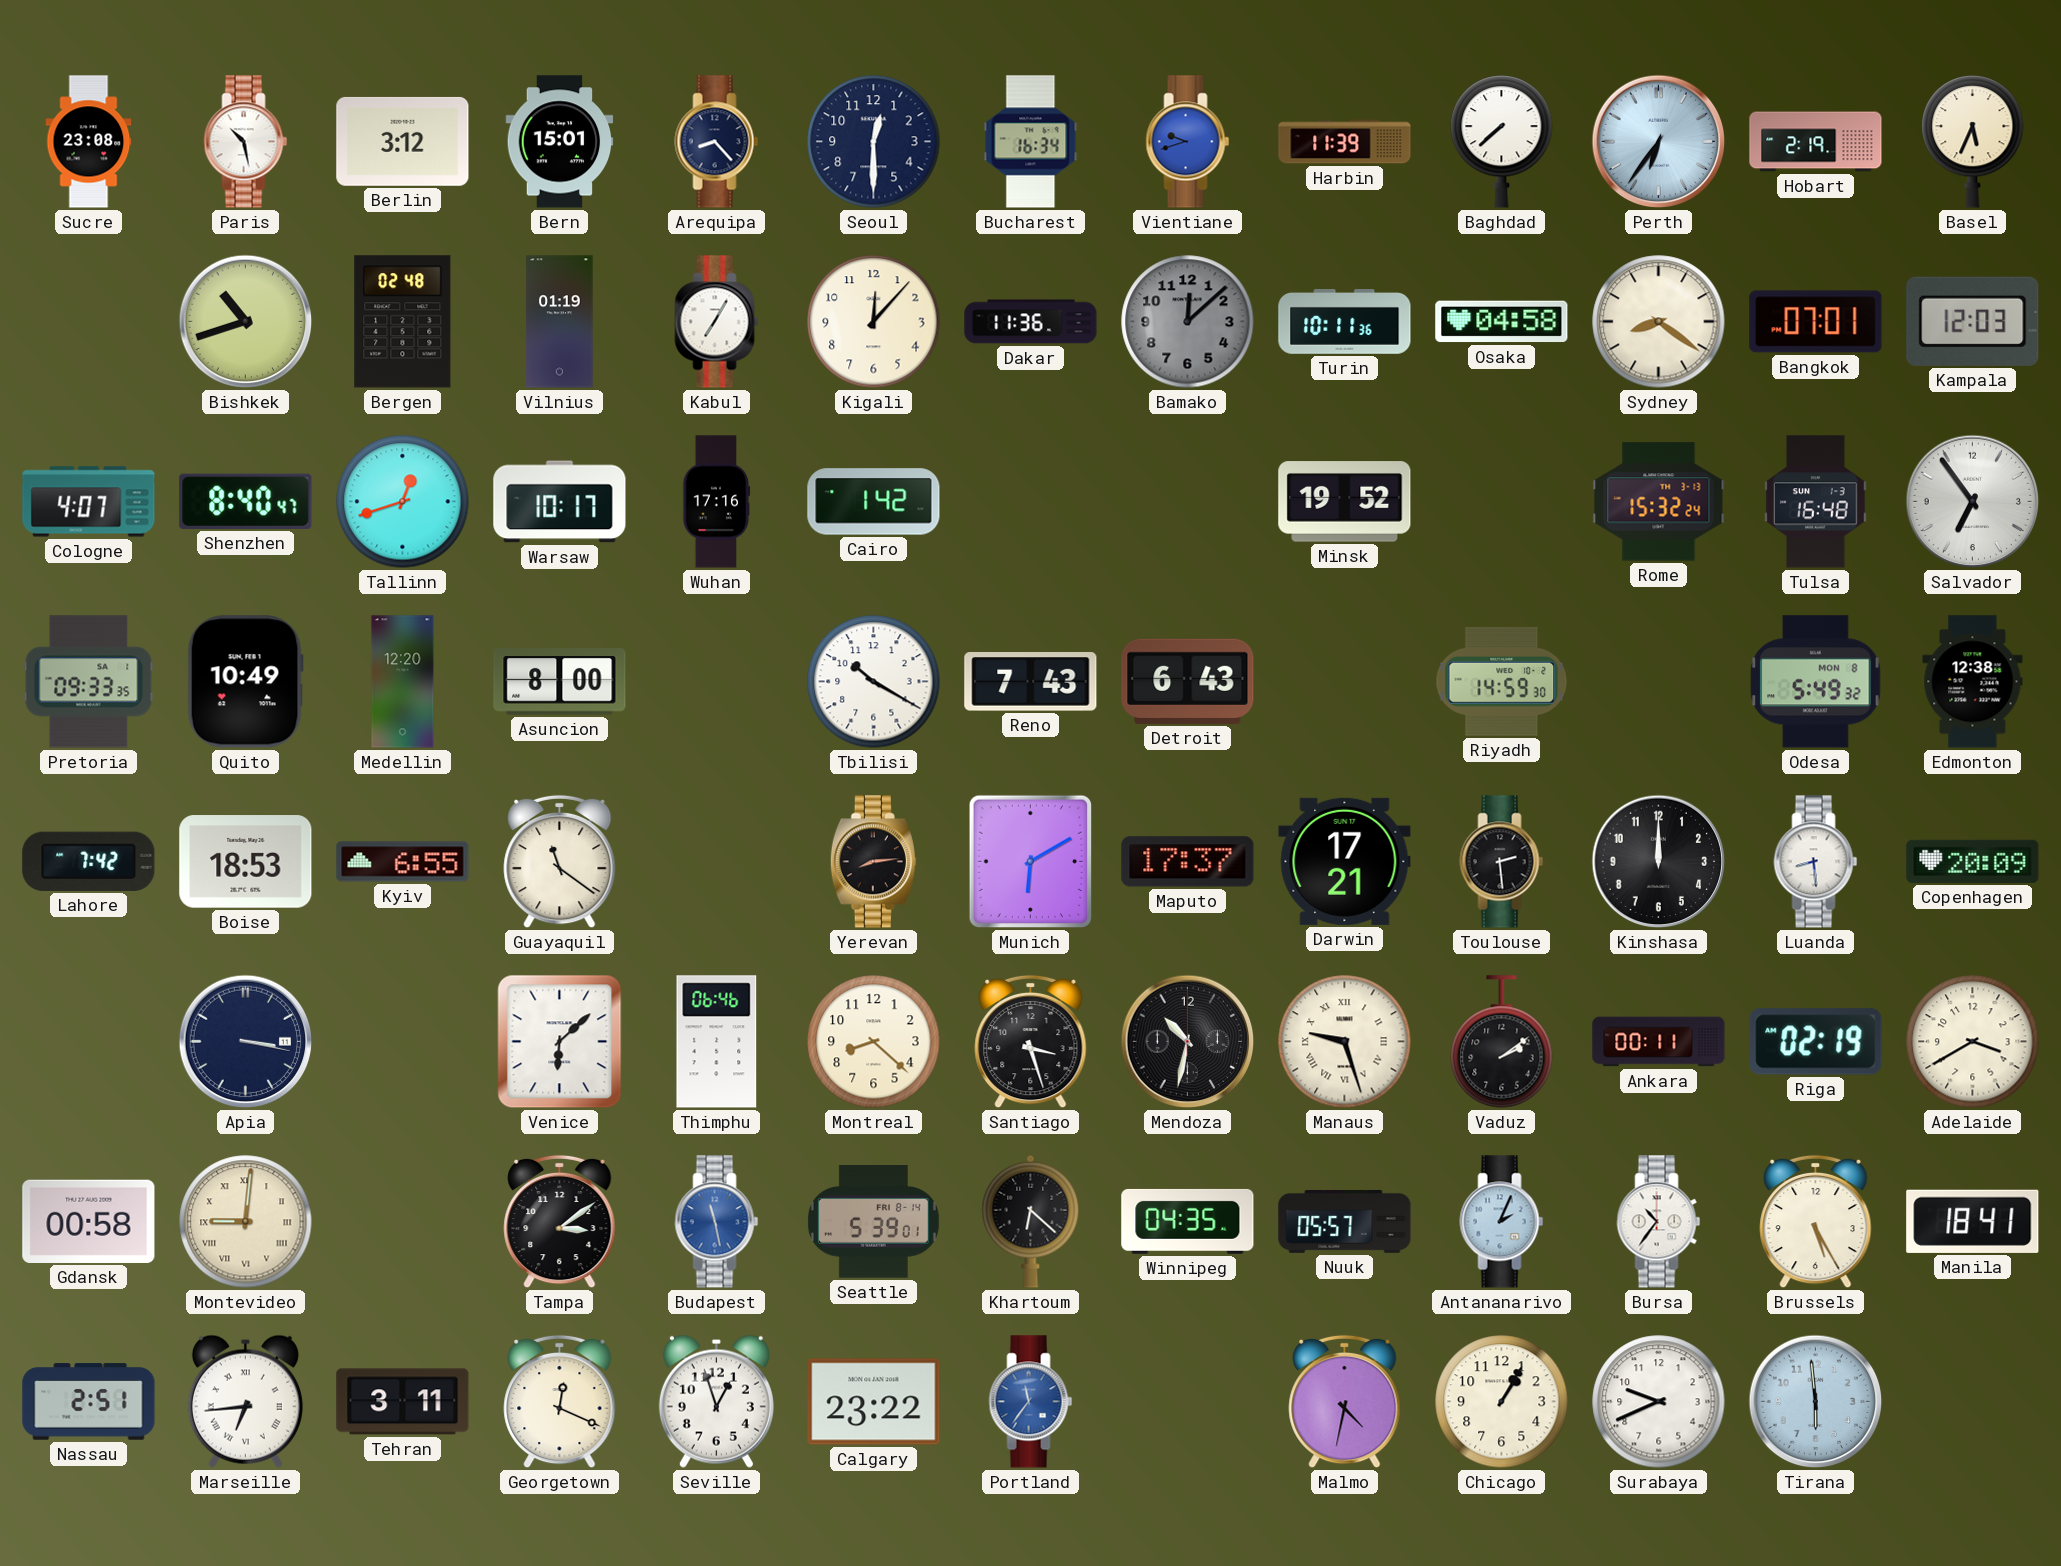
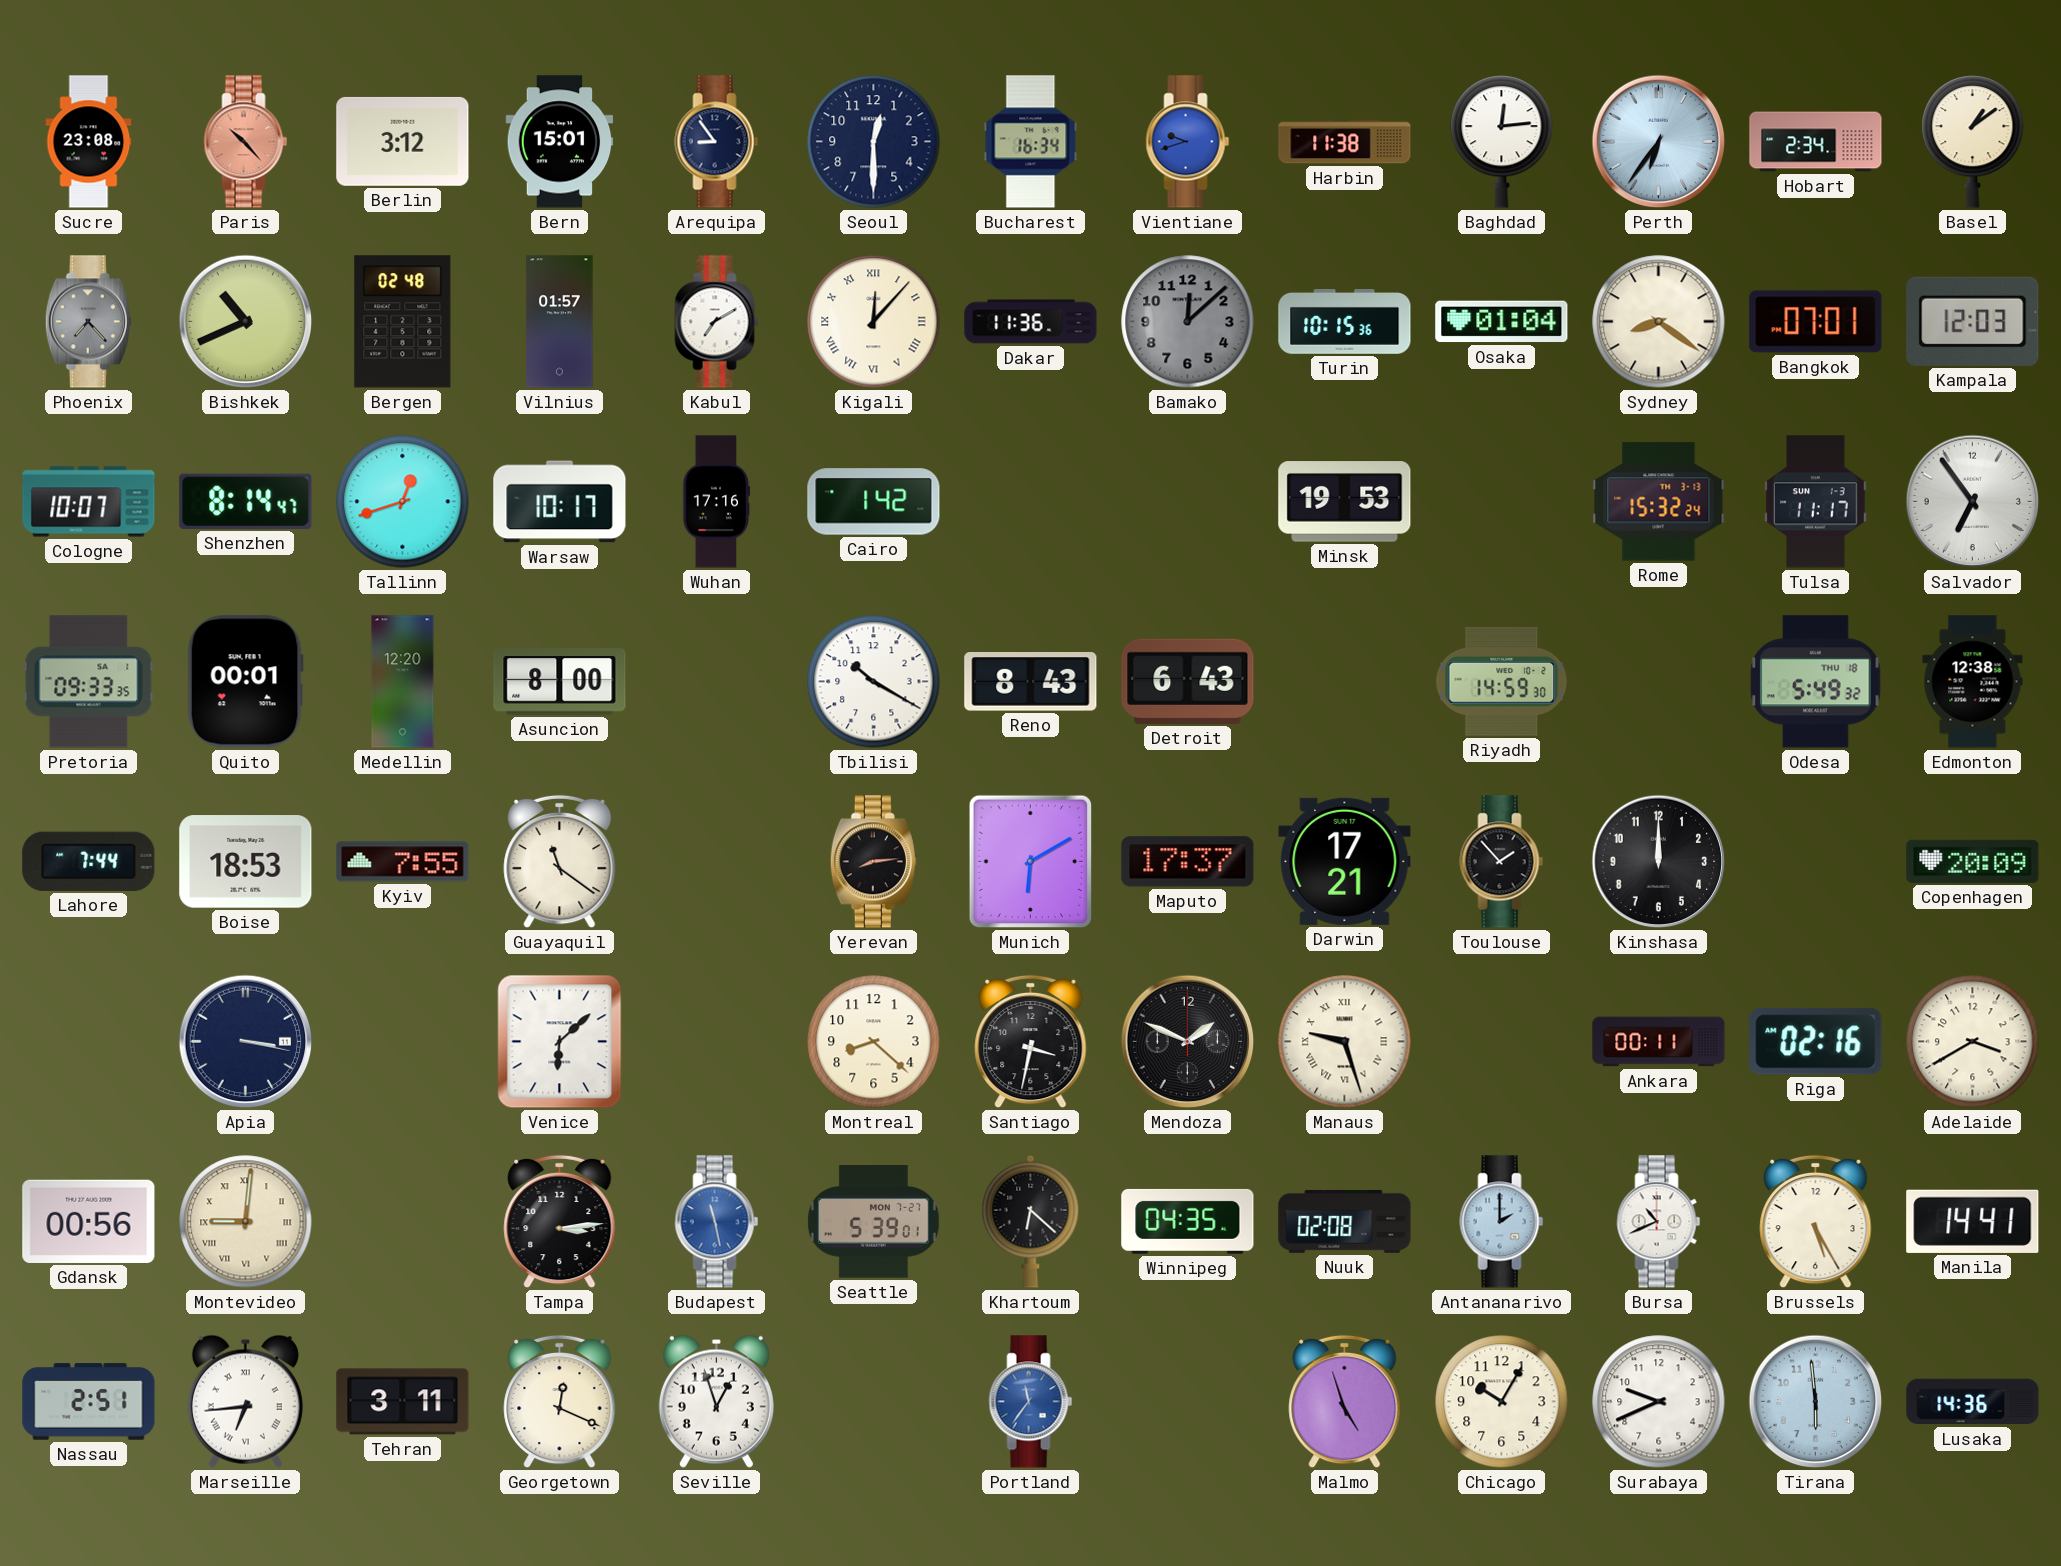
Paris: 10:28 -> 10:23
Paris dial: white -> salmon
Arequipa: 8:23 -> 8:54
Harbin: 11:39 -> 11:38
Baghdad: 7:38 -> 12:14
Hobart: 2:19 -> 2:34
Basel: 5:34 -> 1:09
Phoenix: none -> 7:23
Bishkek: 10:42 -> 10:41
Vilnius: 01:19 -> 01:57
Kabul: 7:05 -> 7:10
Kigali numerals: Arabic -> Roman
Turin: 10:11 -> 10:15
Osaka: 04:58 -> 01:04
Cologne: 4:07 -> 10:07
Shenzhen: 8:40 -> 8:14
Minsk: 19:52 -> 19:53
Tulsa: 16:48 -> 11:17
Quito: 10:49 -> 00:01
Reno: 7:43 -> 8:43
Odesa date: MON 8 -> THU 18
Lahore: 7:42 -> 7:44
Kyiv: 6:55 -> 7:55
Toulouse: 2:29 -> 1:53
Luanda: 8:29 -> none
Thimphu: 06:46 -> none
Santiago: 3:27 -> 3:32
Mendoza: 10:32 -> 1:49
Vaduz: 2:09 -> none
Riga: 02:19 -> 02:16
Gdansk: 00:58 -> 00:56
Tampa: 3:09 -> 3:14
Seattle date: FRI 8-14 -> MON 7-27
Nuuk: 05:57 -> 02:08
Antananarivo: 2:04 -> 2:00
Bursa: 10:36 -> 10:41
Manila: 18:41 -> 14:41
Calgary: 23:22 -> none
Malmo: 4:32 -> 4:57
Chicago: 1:05 -> 10:05
Lusaka: none -> 14:36
